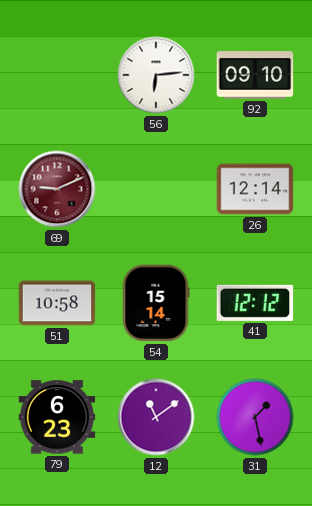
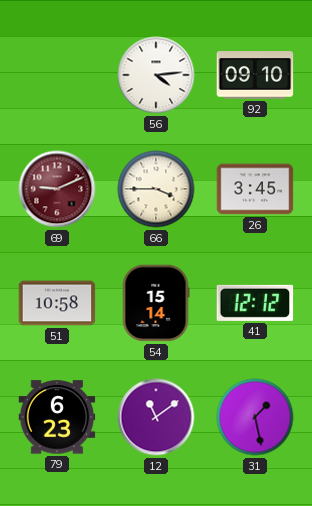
56: 6:14 -> 4:14
66: none -> 3:45
26: 12:14 -> 3:45
